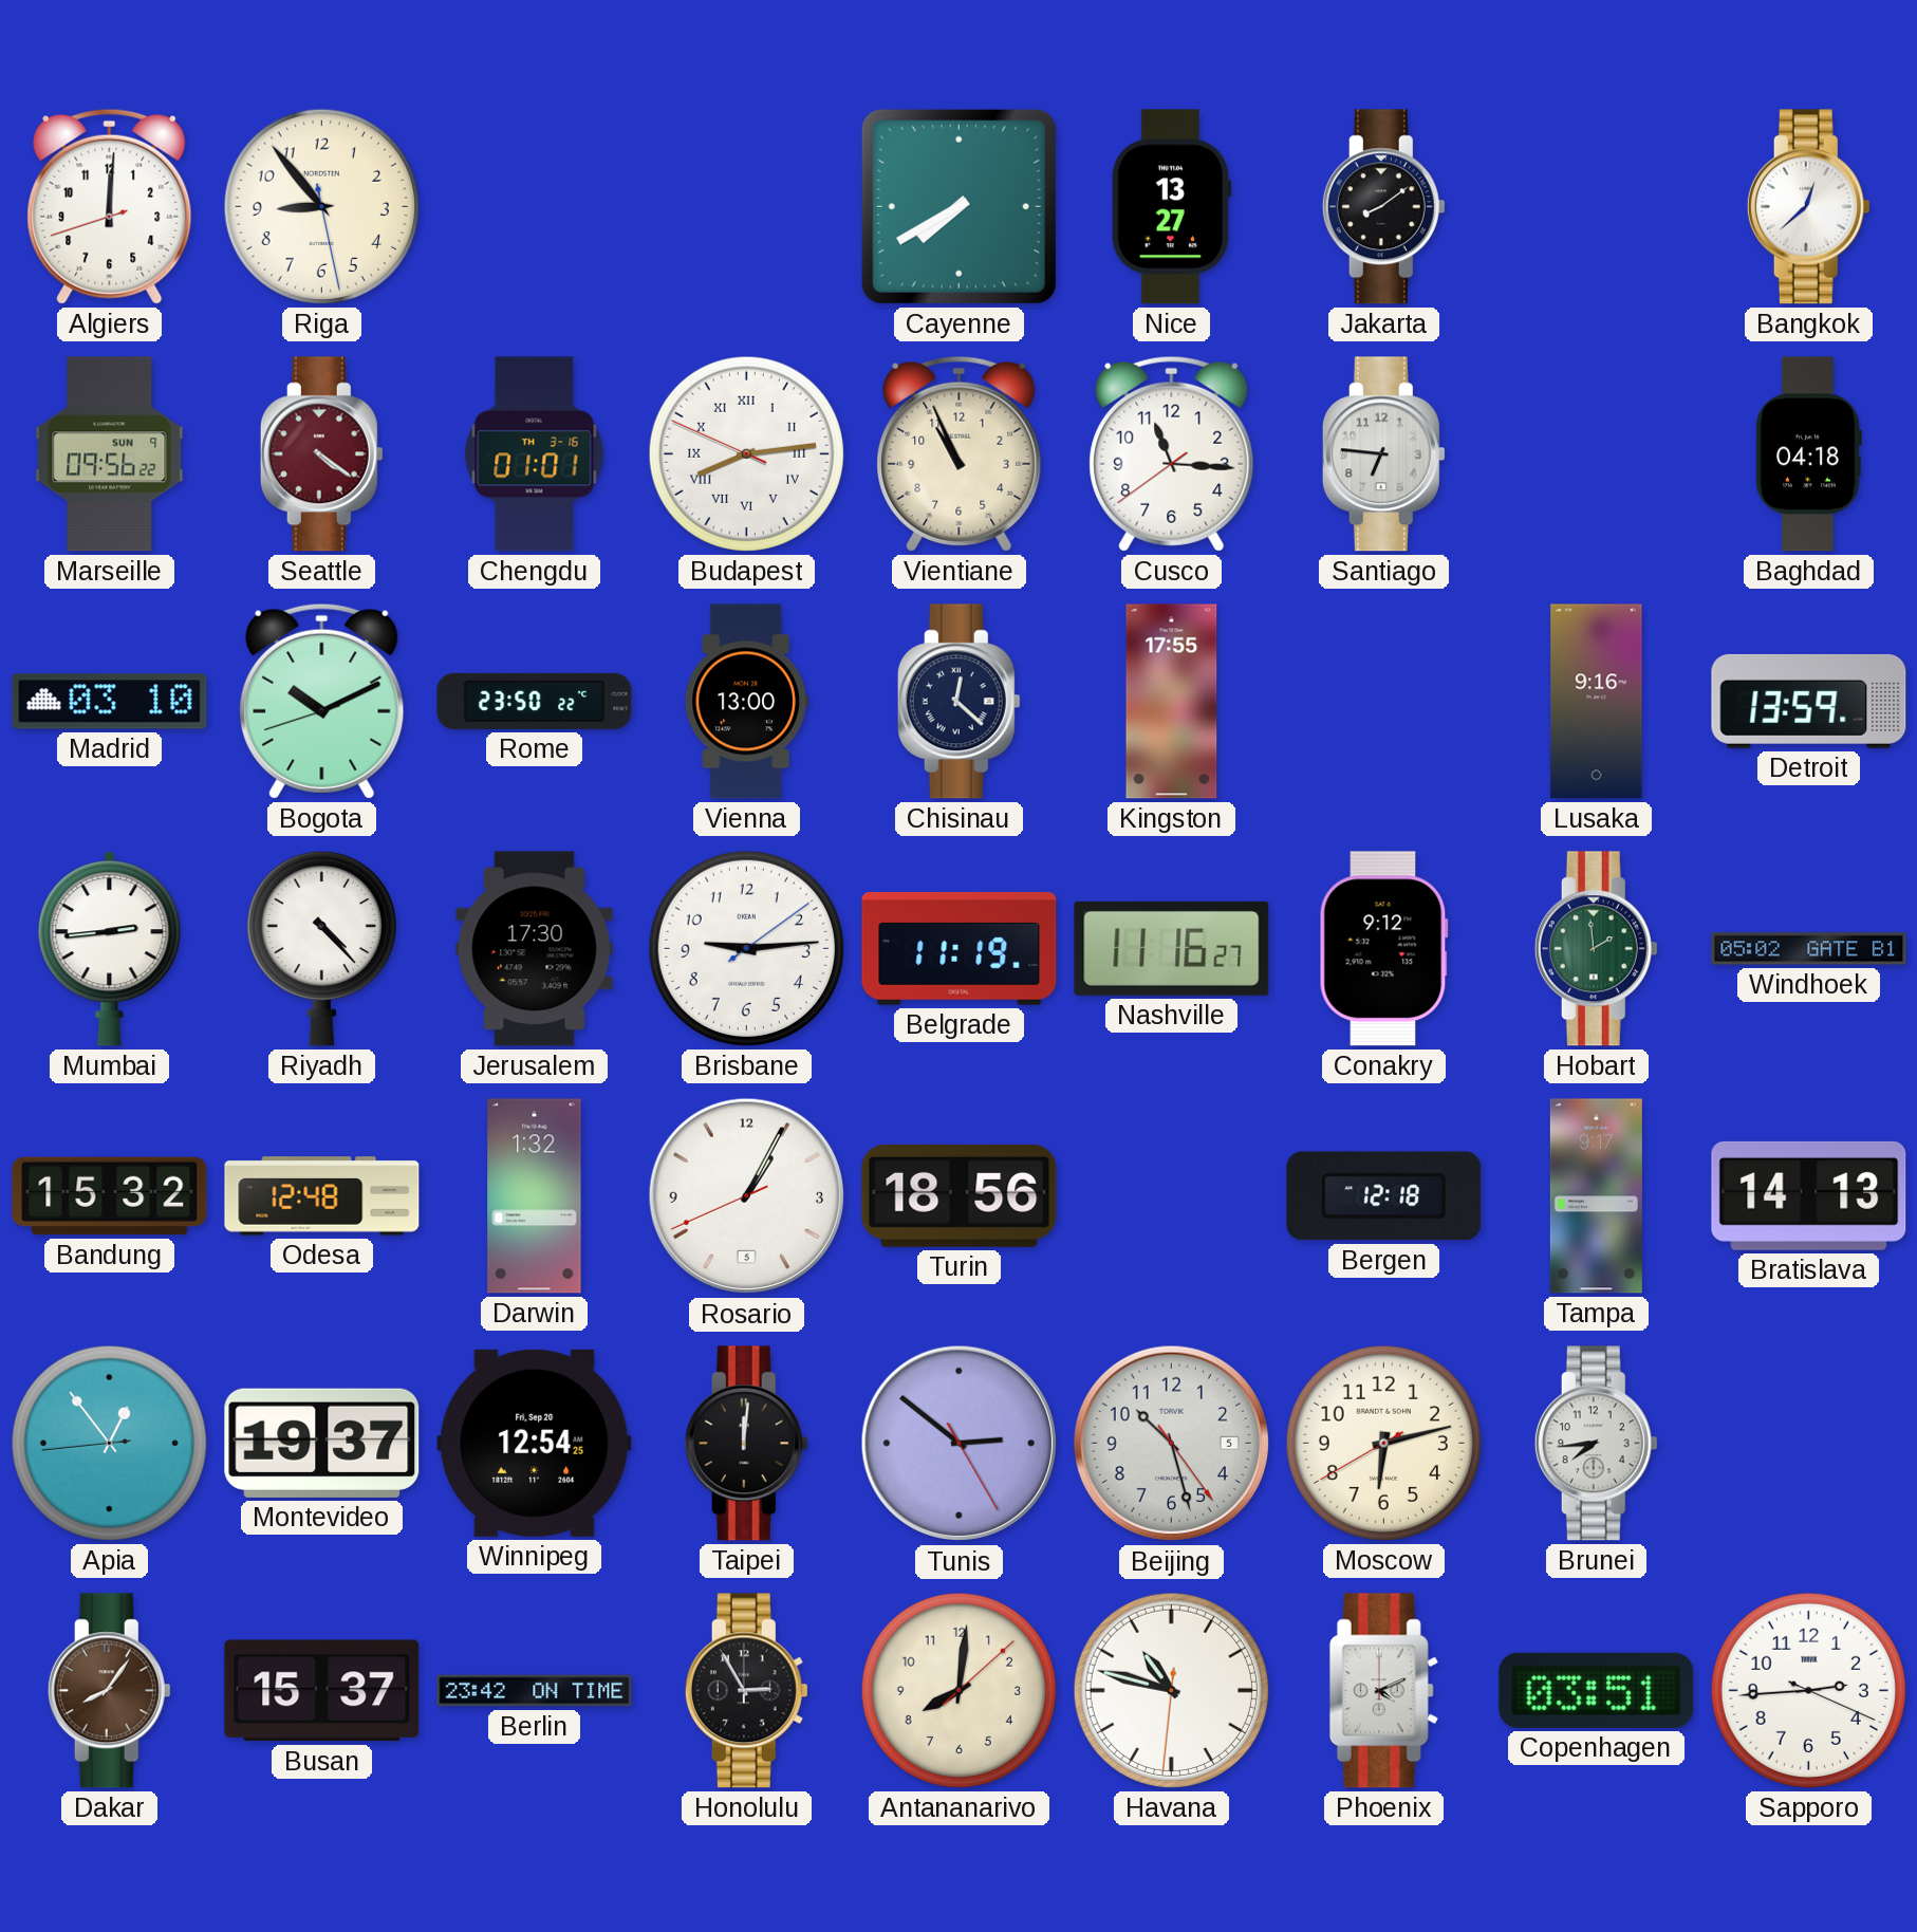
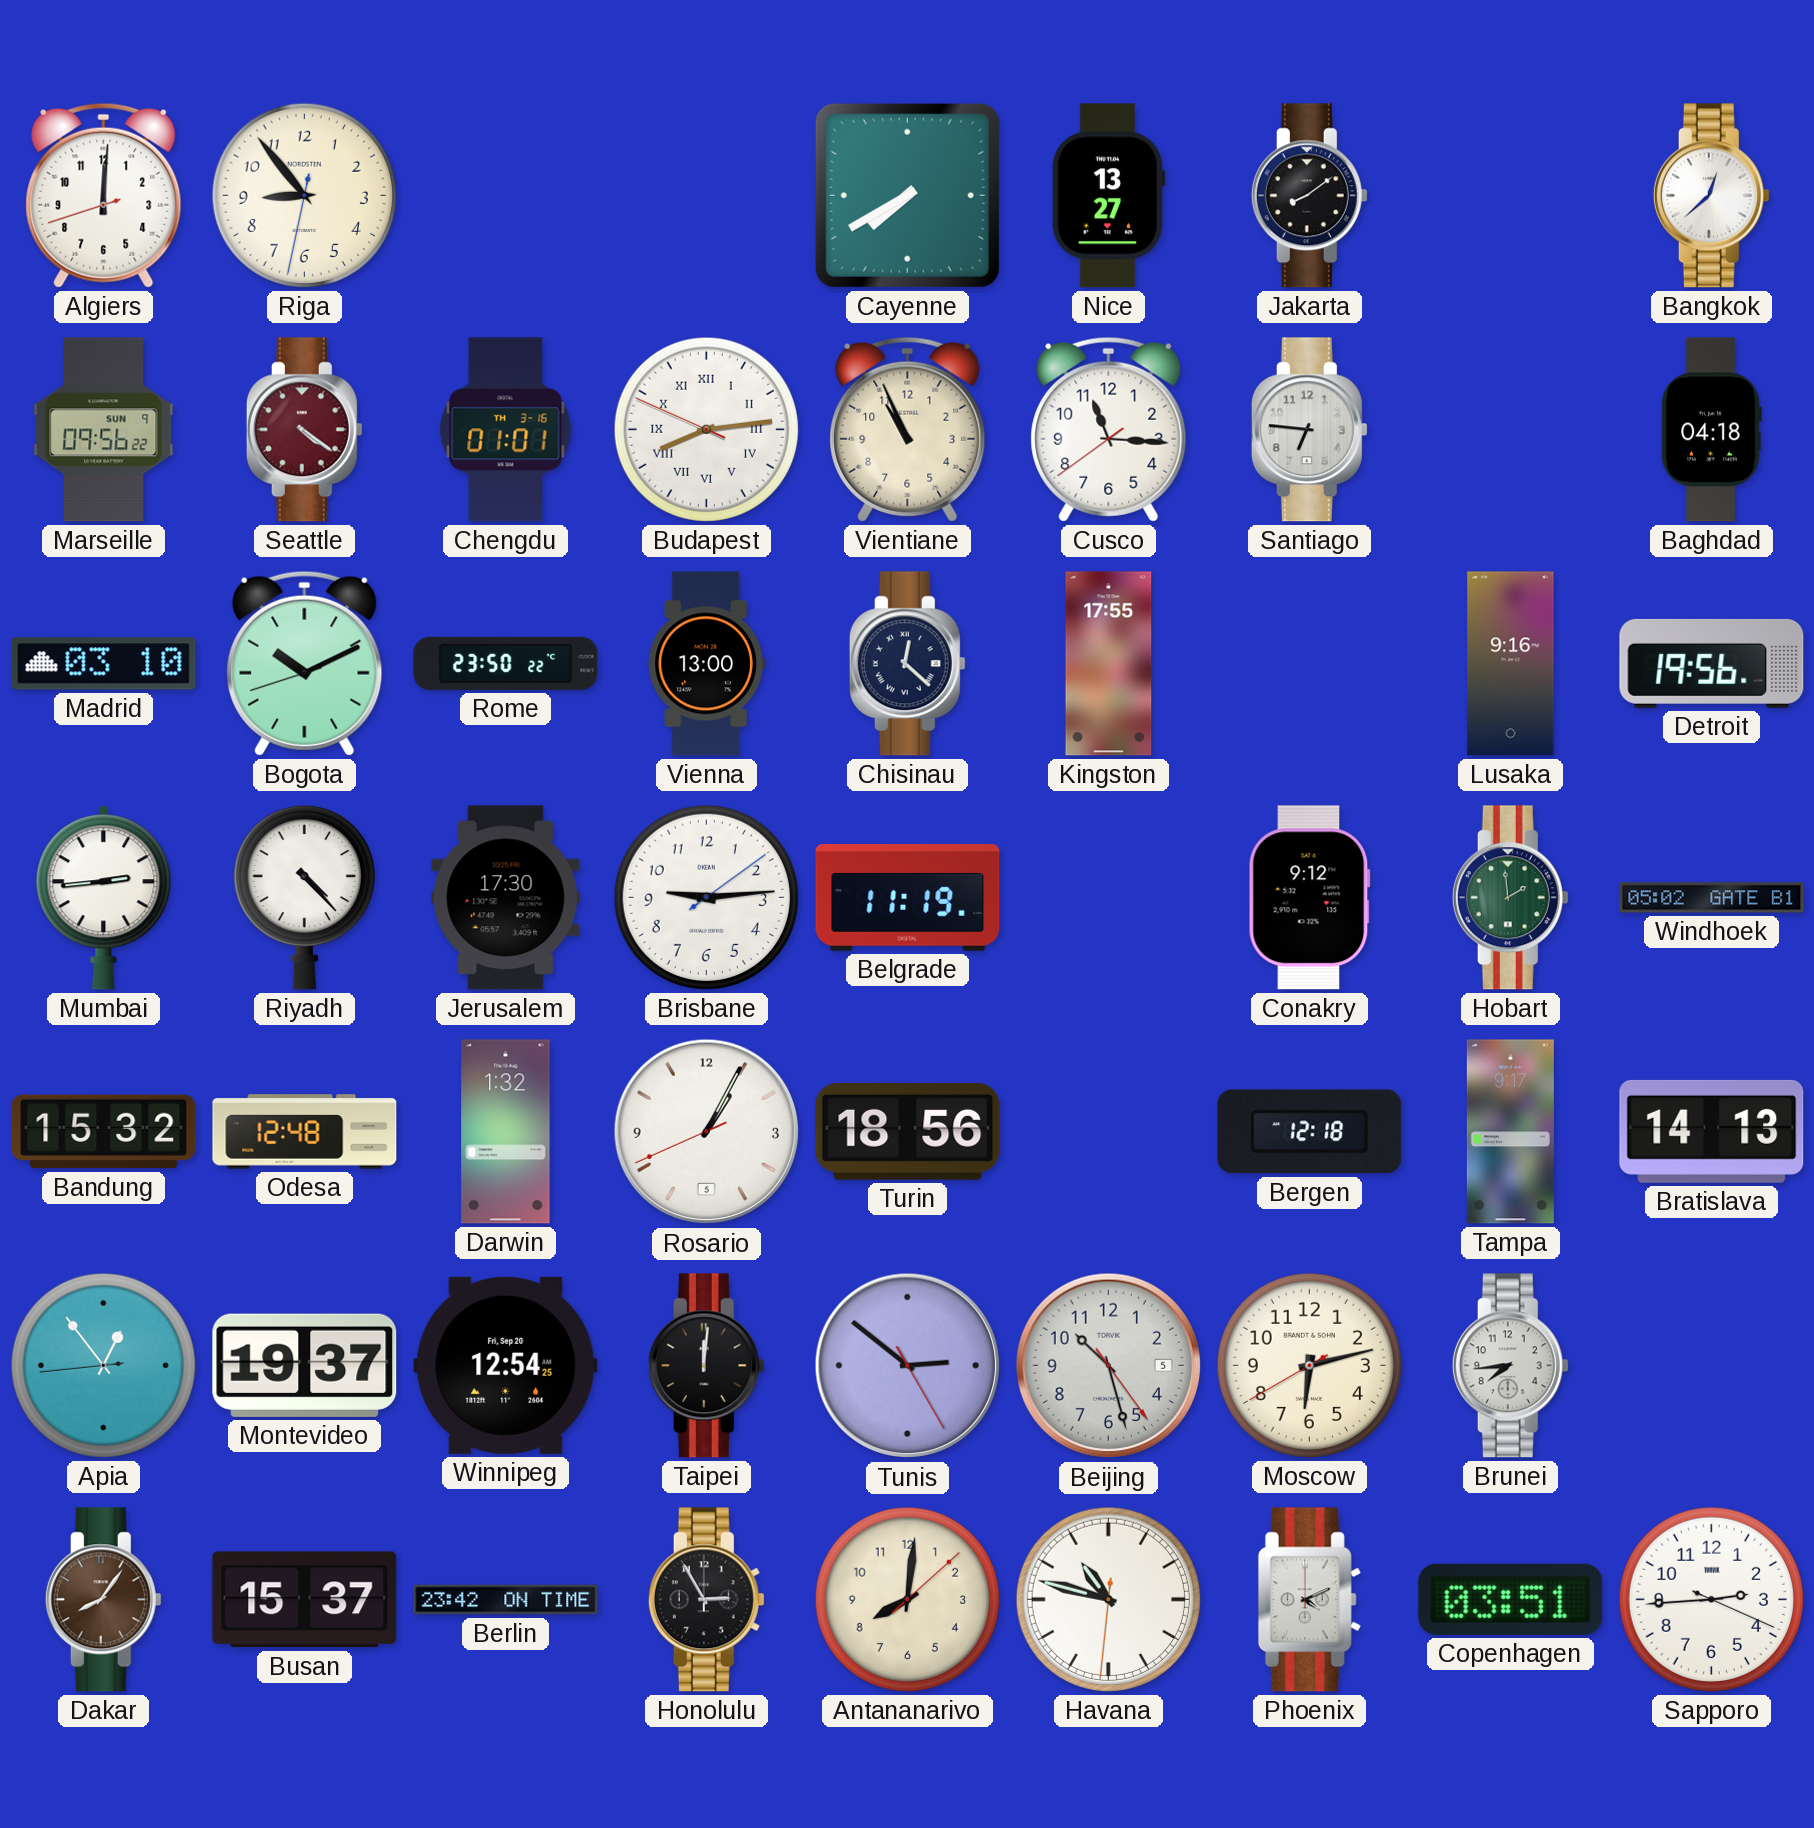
Riga: 8:53:28 -> 8:53:32
Detroit: 13:59 -> 19:56
Nashville: 11:16 -> none
